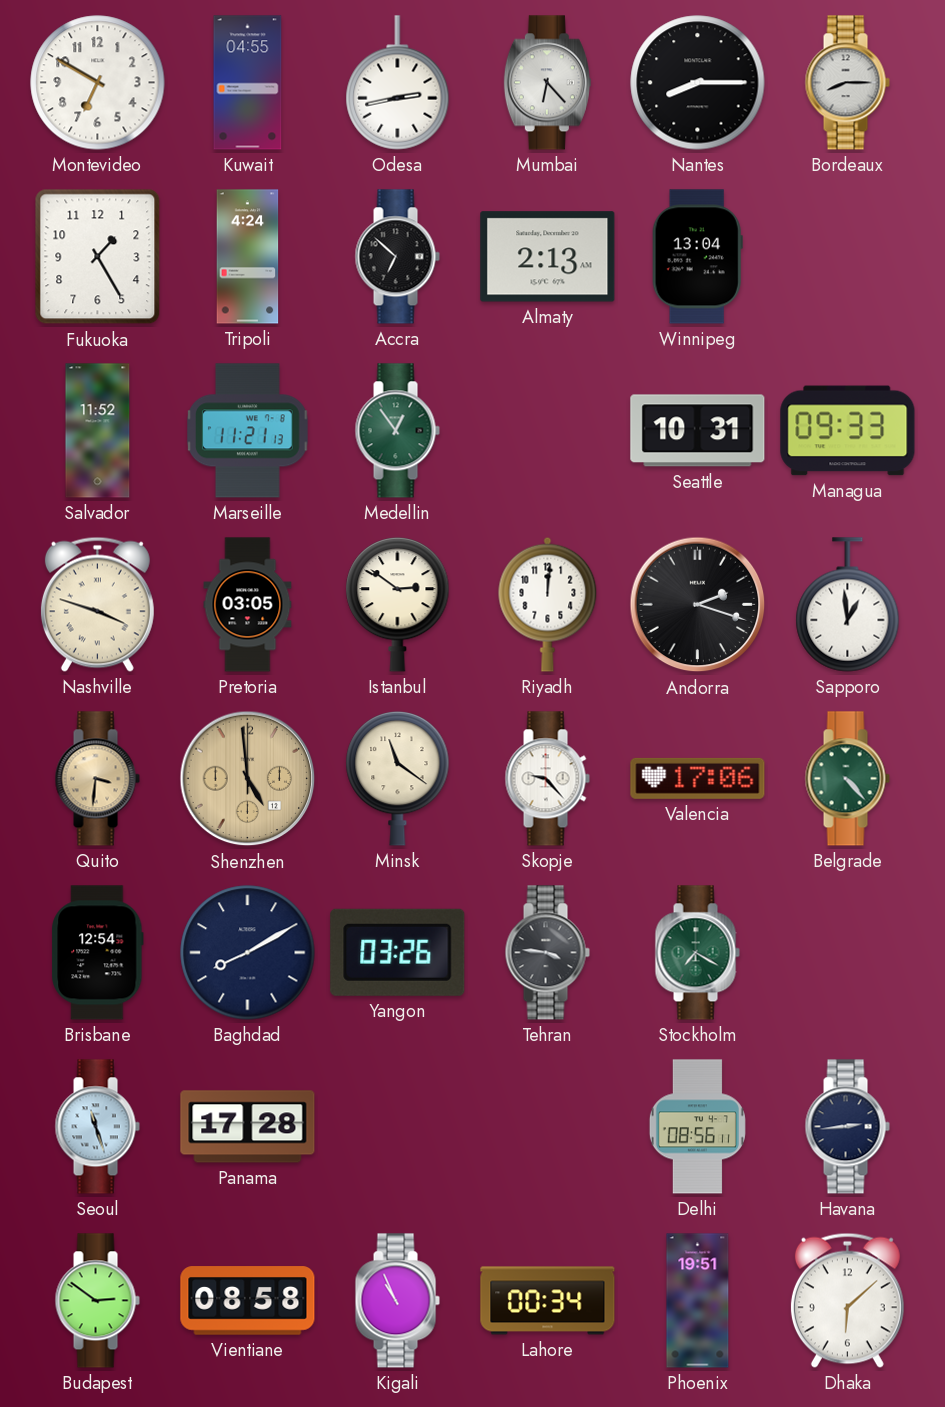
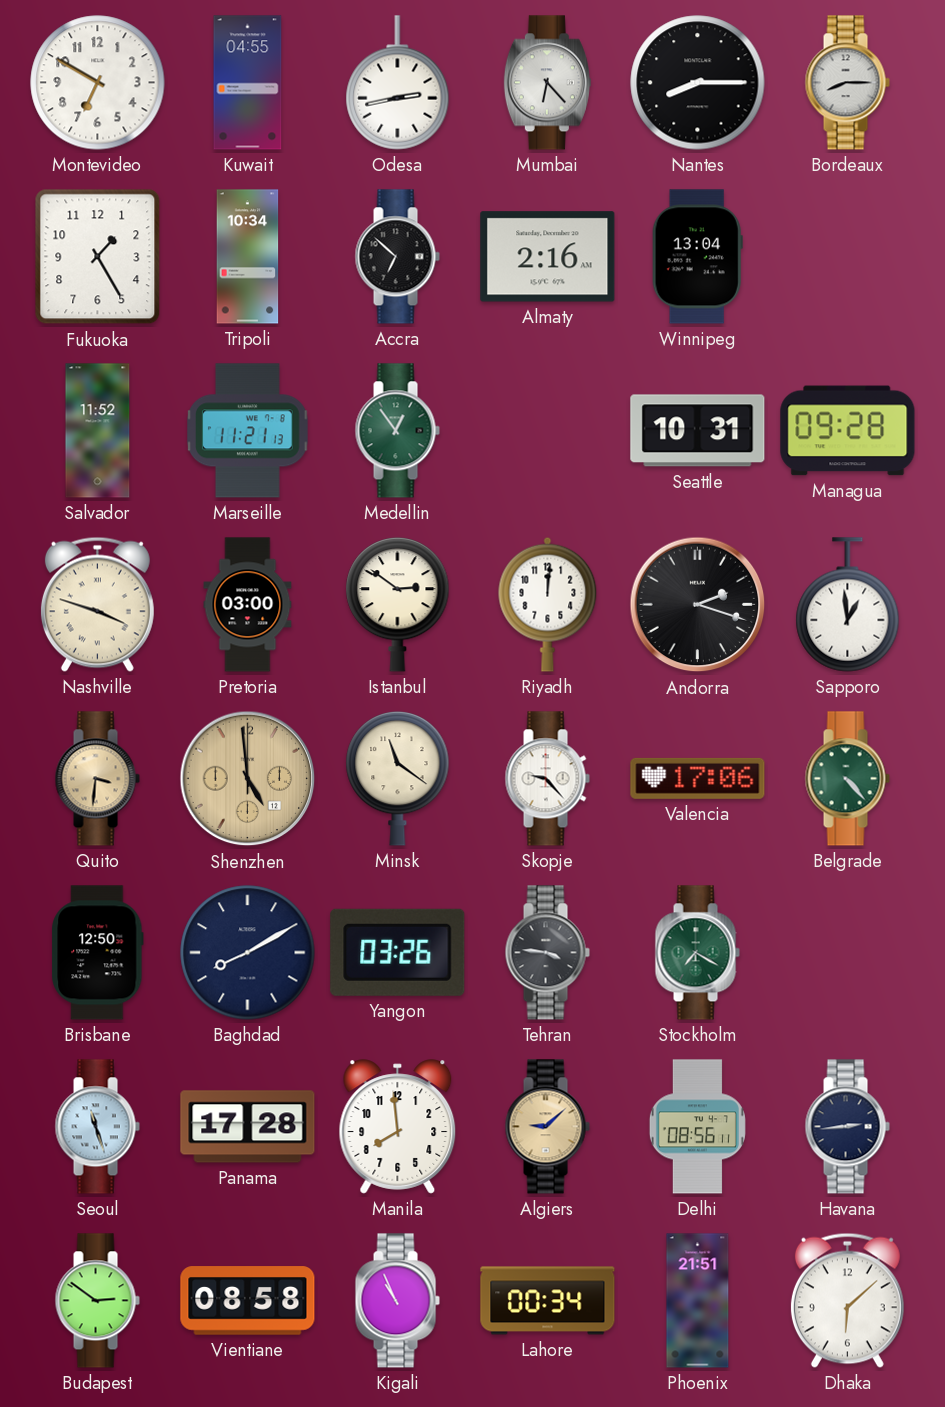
Tripoli: 4:24 -> 10:34
Almaty: 2:13 -> 2:16
Managua: 09:33 -> 09:28
Pretoria: 03:05 -> 03:00
Brisbane: 12:54 -> 12:50
Manila: none -> 7:59
Algiers: none -> 9:08
Phoenix: 19:51 -> 21:51
